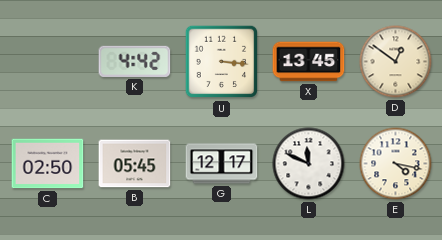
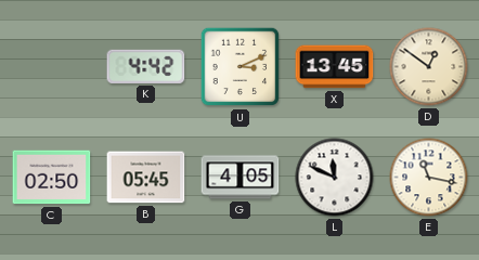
U: 3:16 -> 3:11
G: 12:17 -> 4:05
E: 4:17 -> 11:17
